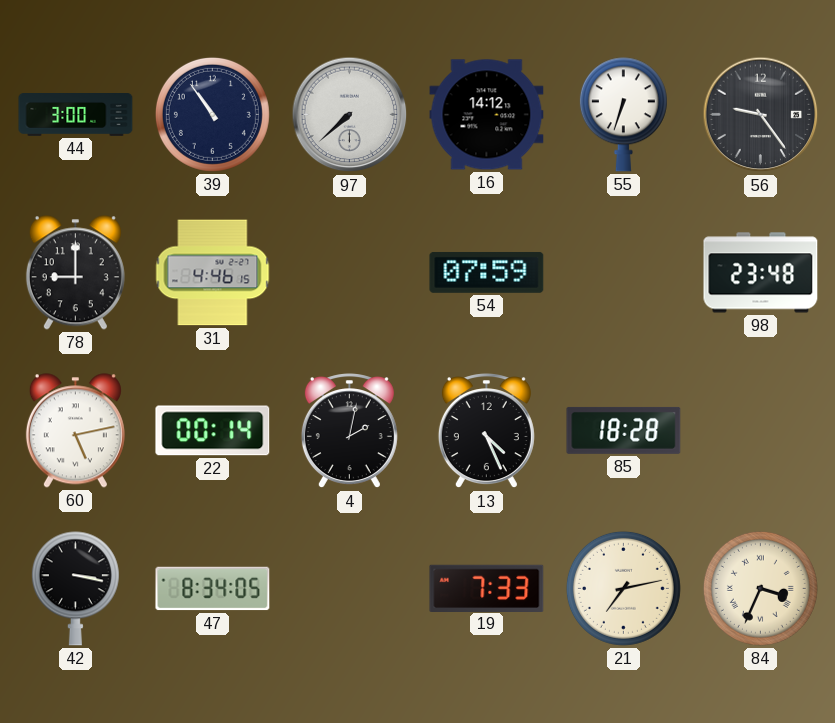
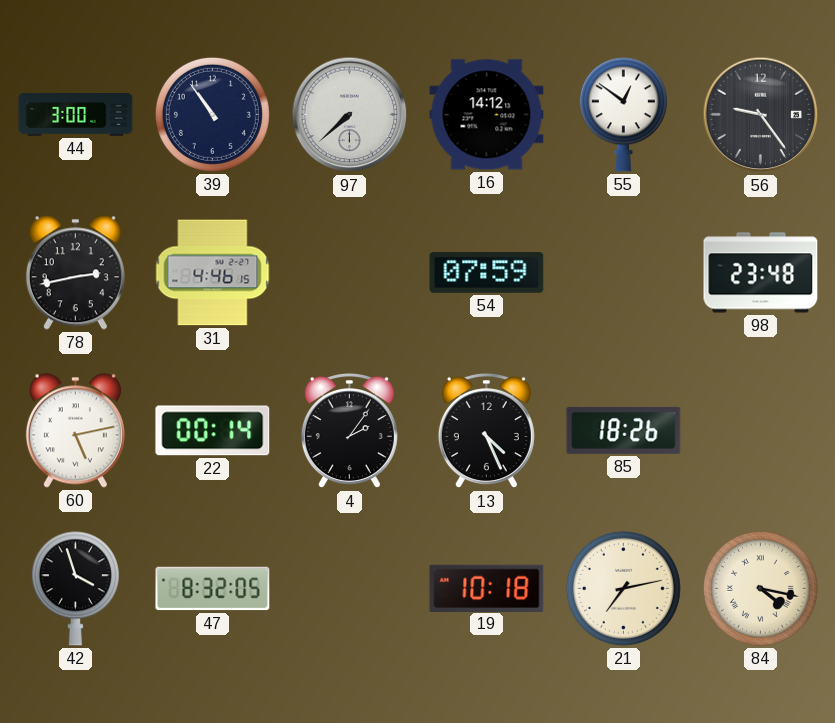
55: 6:33 -> 12:51
78: 9:00 -> 2:43
4: 2:02 -> 2:06
85: 18:28 -> 18:26
42: 3:17 -> 3:57
47: 8:34 -> 8:32
19: 7:33 -> 10:18
84: 3:34 -> 4:17
